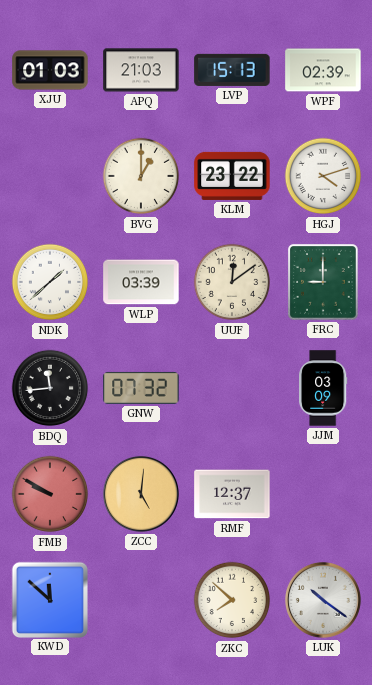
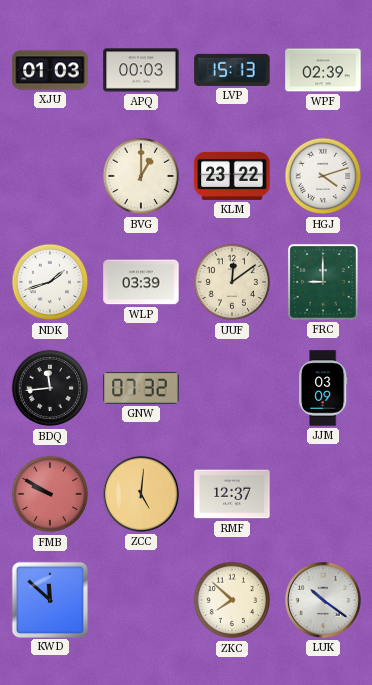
APQ: 21:03 -> 00:03
NDK: 1:38 -> 1:42
